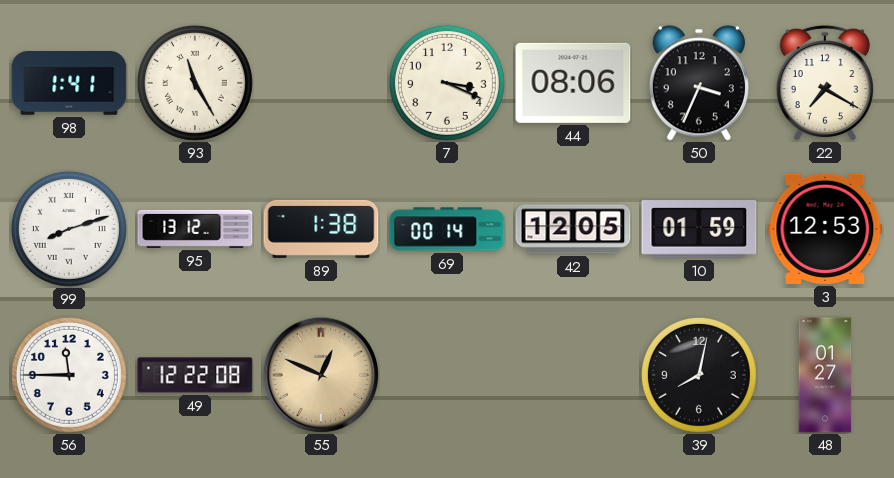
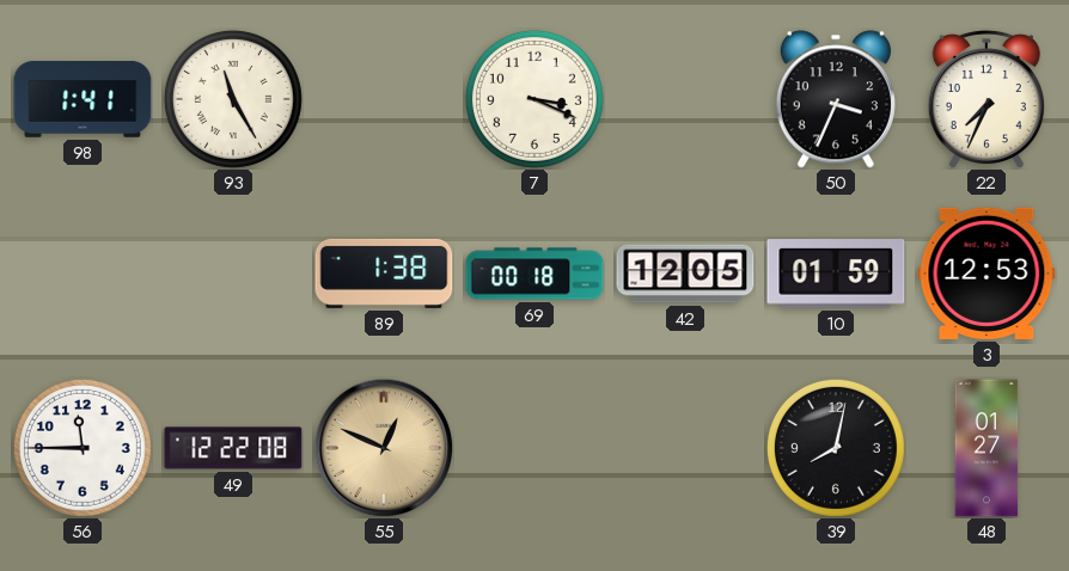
44: 08:06 -> none
22: 7:20 -> 7:34
99: 8:12 -> none
95: 13:12 -> none
69: 00:14 -> 00:18
